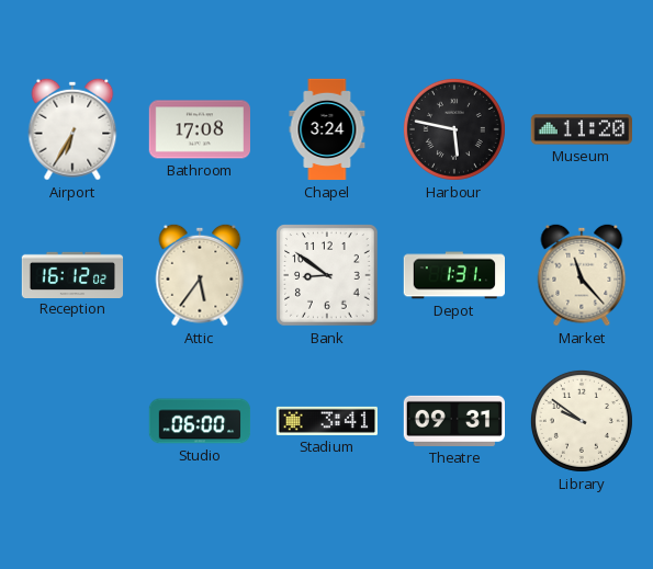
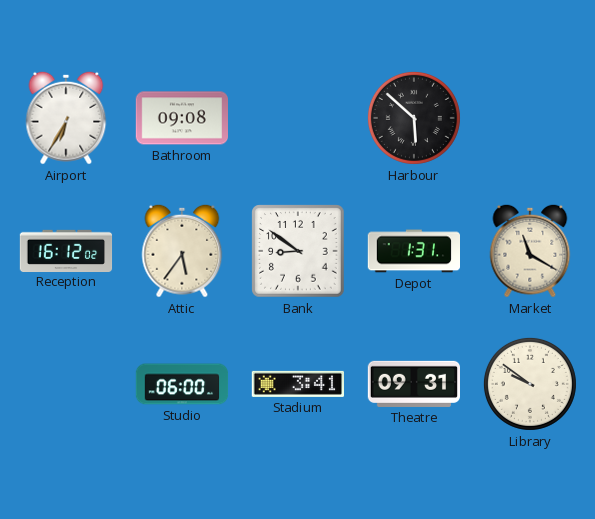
Bathroom: 17:08 -> 09:08
Chapel: 3:24 -> none
Harbour: 5:47 -> 5:52
Museum: 11:20 -> none
Market: 11:23 -> 11:20
